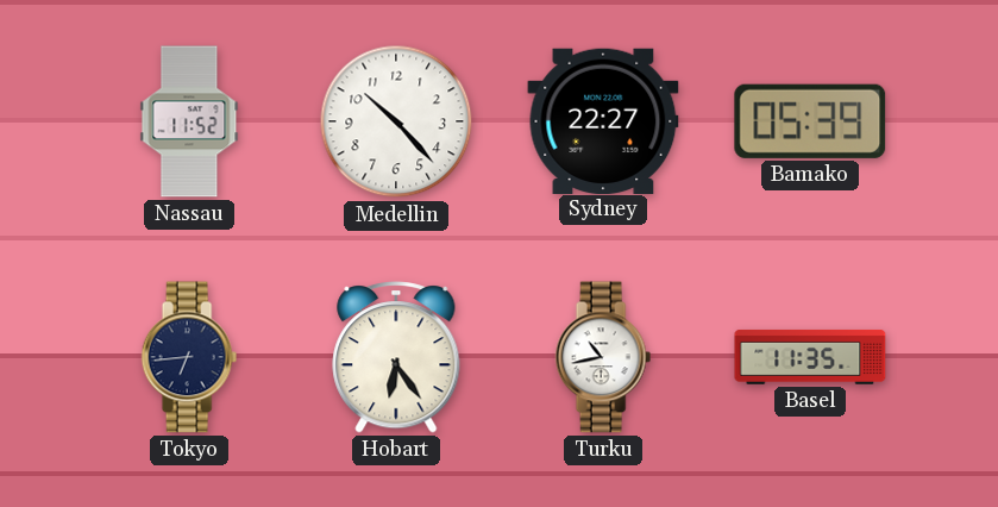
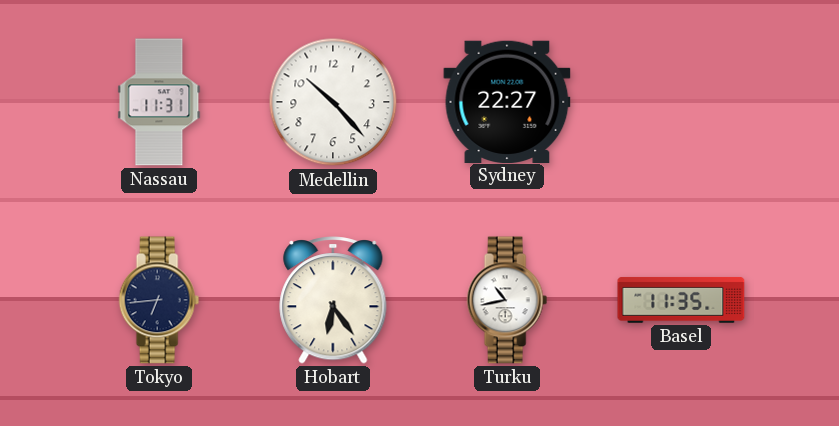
Nassau: 11:52 -> 11:31
Bamako: 05:39 -> none
